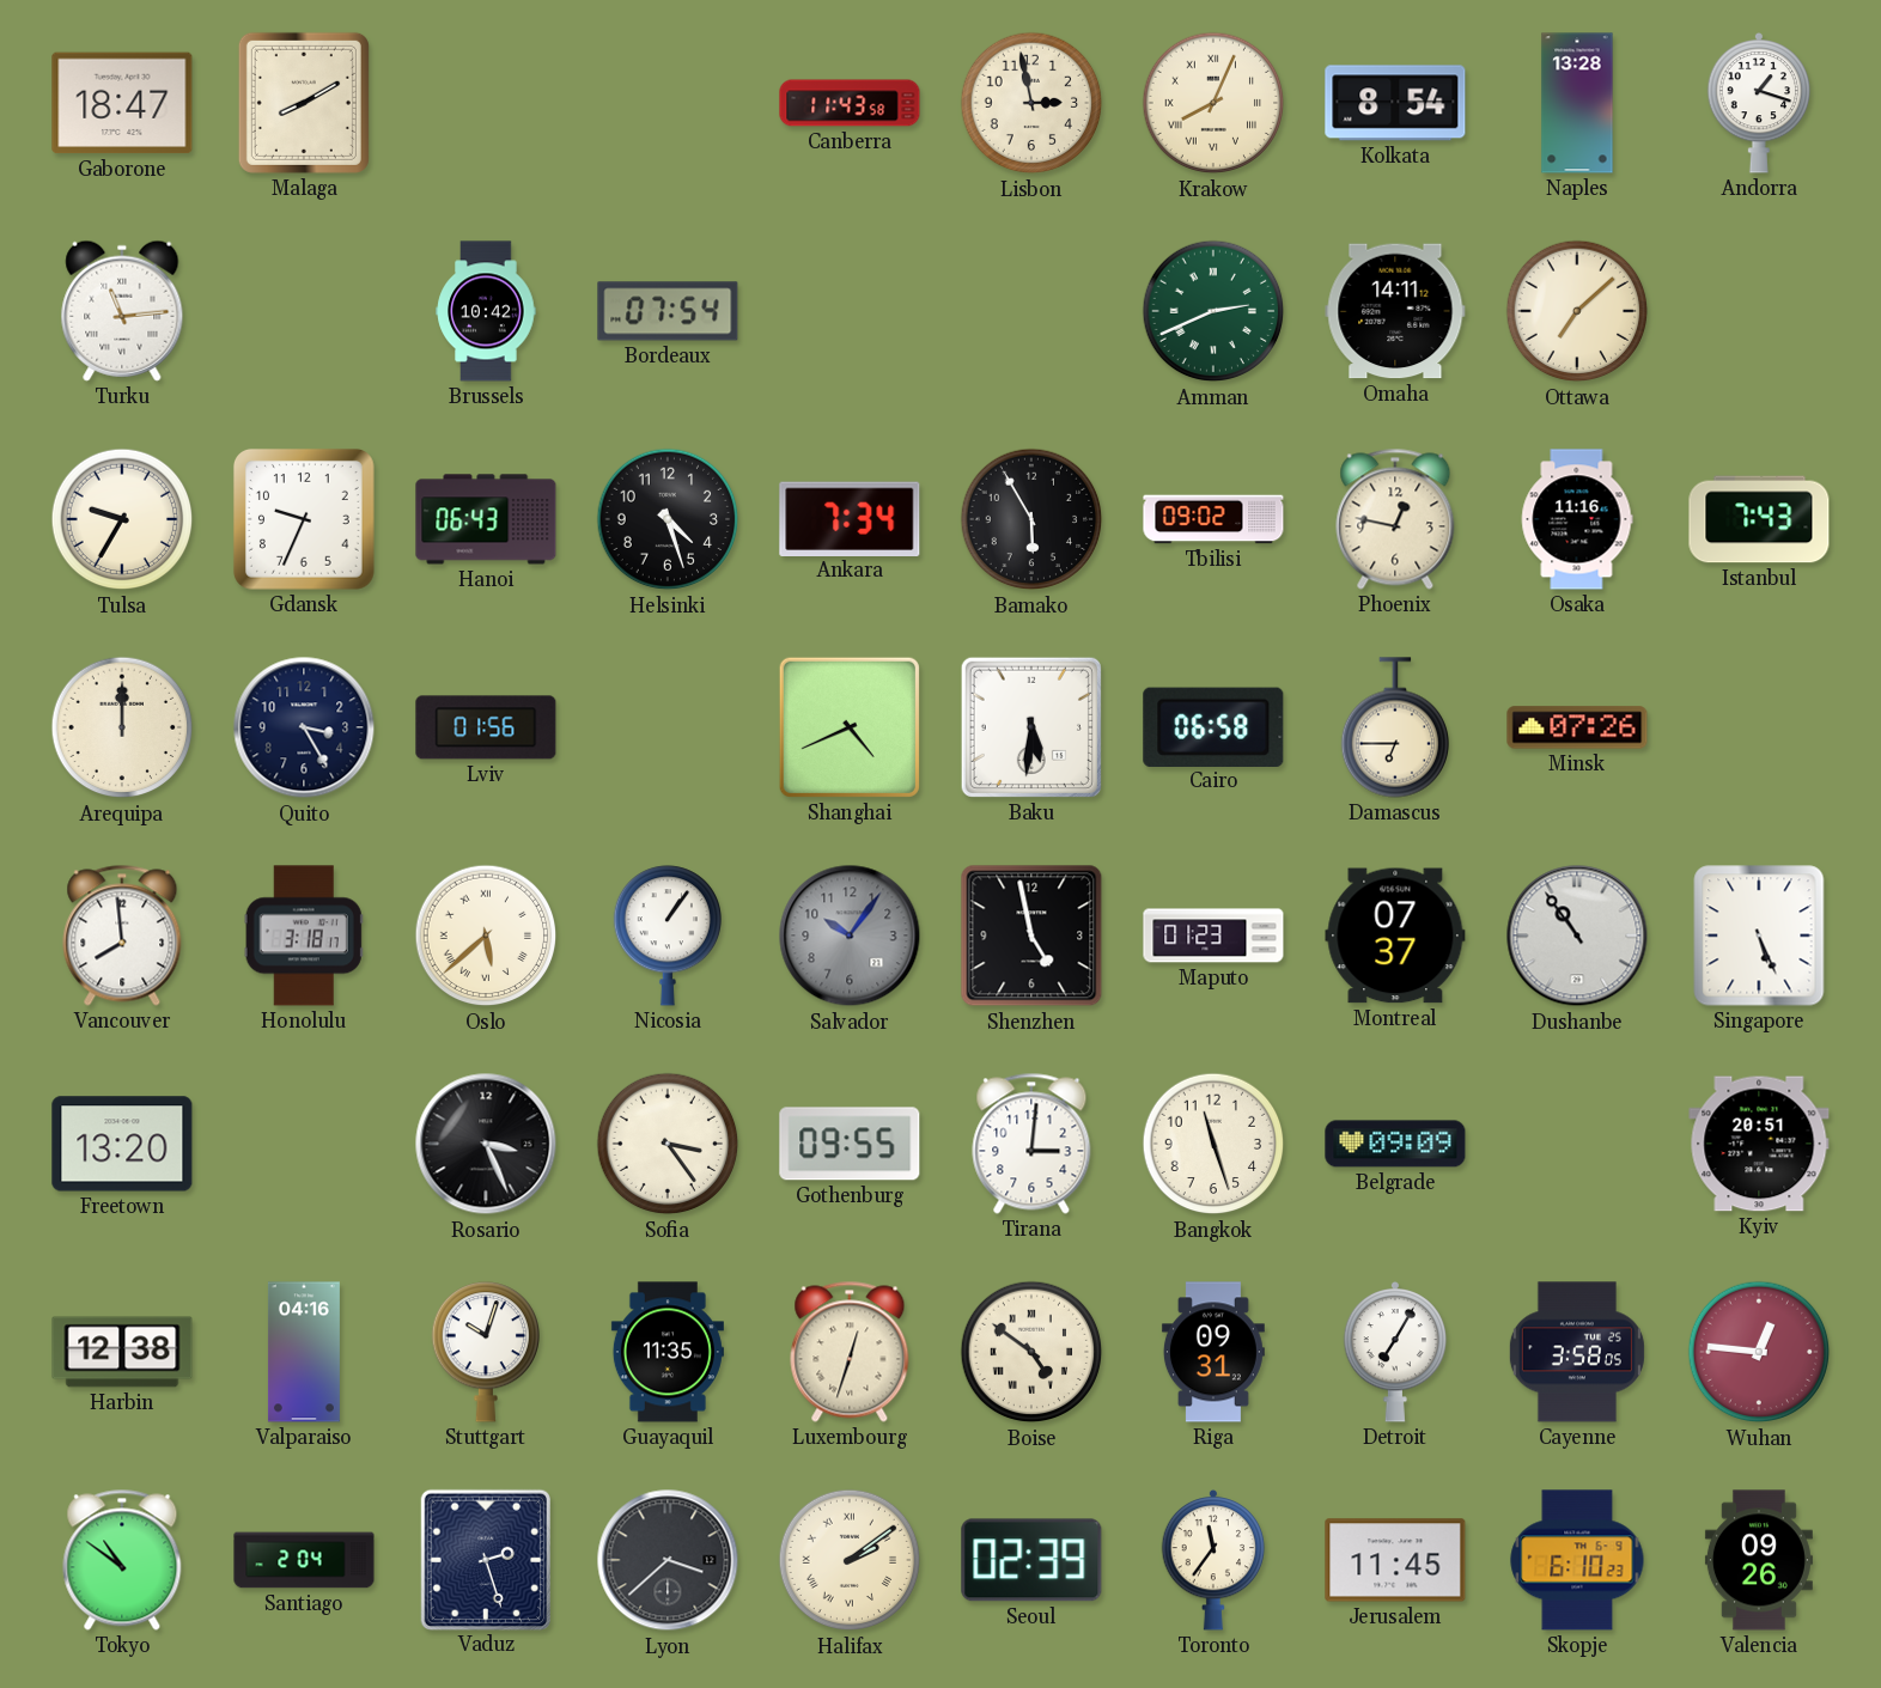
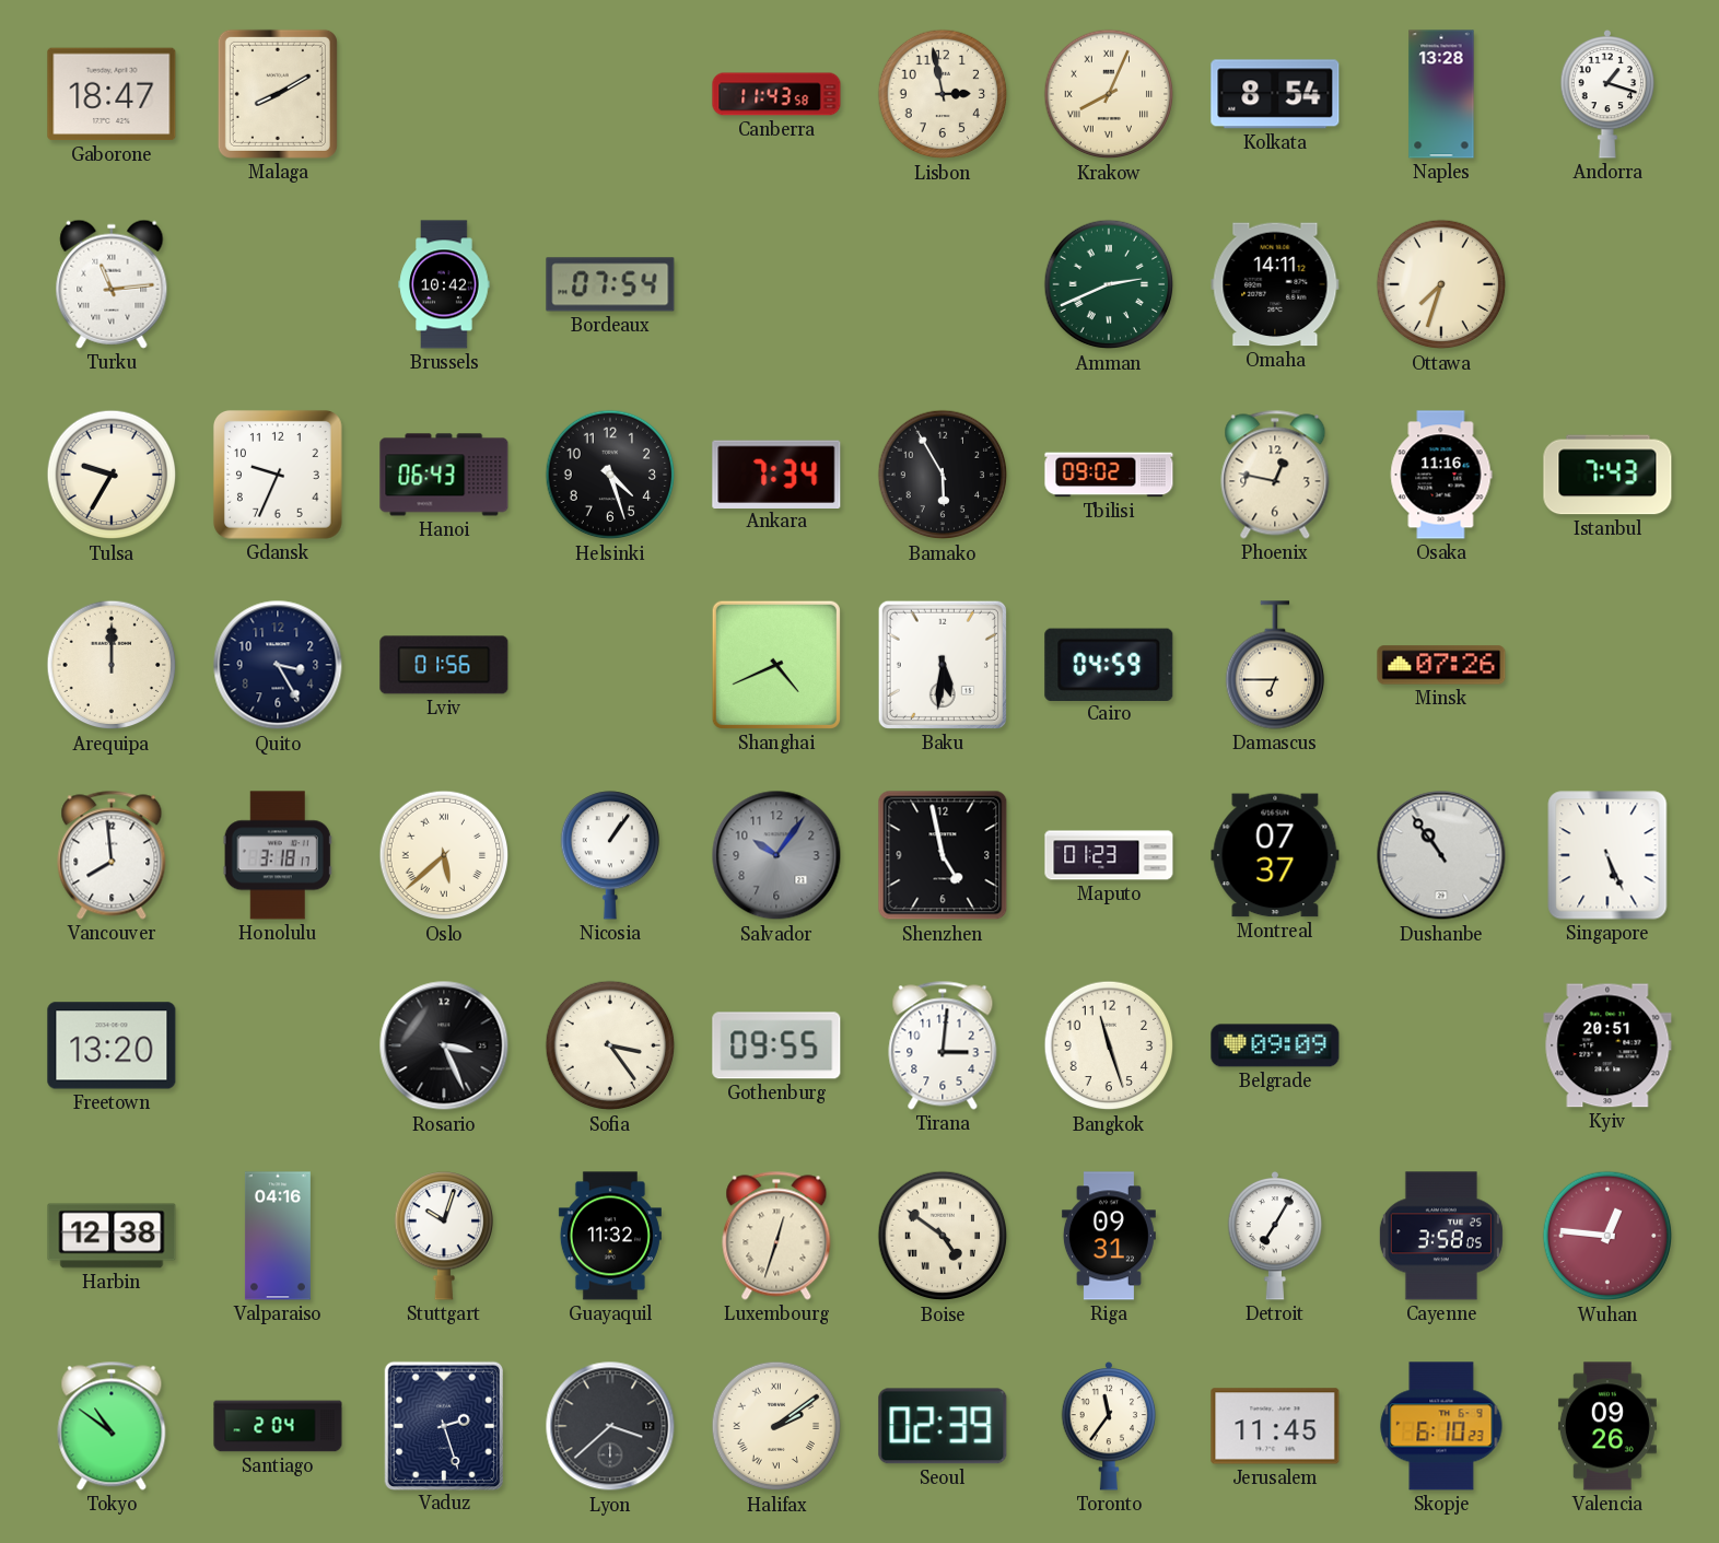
Ottawa: 7:08 -> 7:33
Cairo: 06:58 -> 04:59
Guayaquil: 11:35 -> 11:32
